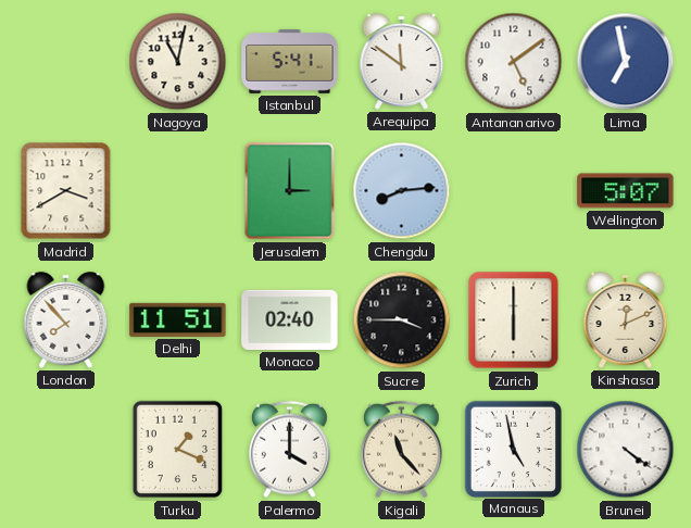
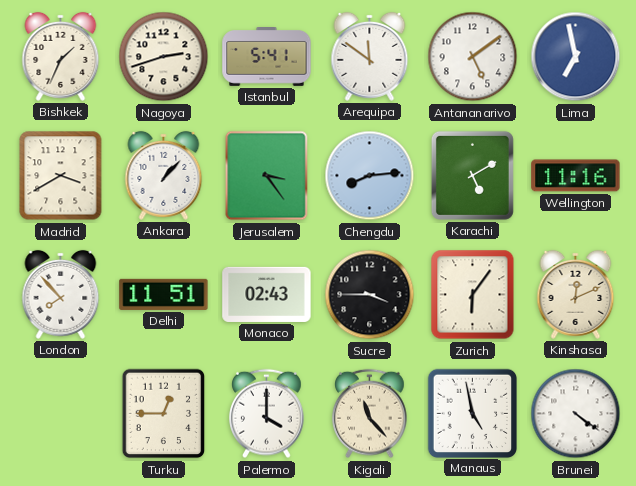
Bishkek: none -> 1:34
Nagoya: 11:02 -> 2:42
Ankara: none -> 1:07
Jerusalem: 3:00 -> 3:24
Karachi: none -> 5:10
Wellington: 5:07 -> 11:16
Monaco: 02:40 -> 02:43
Zurich: 6:00 -> 6:06
Turku: 1:19 -> 12:45
